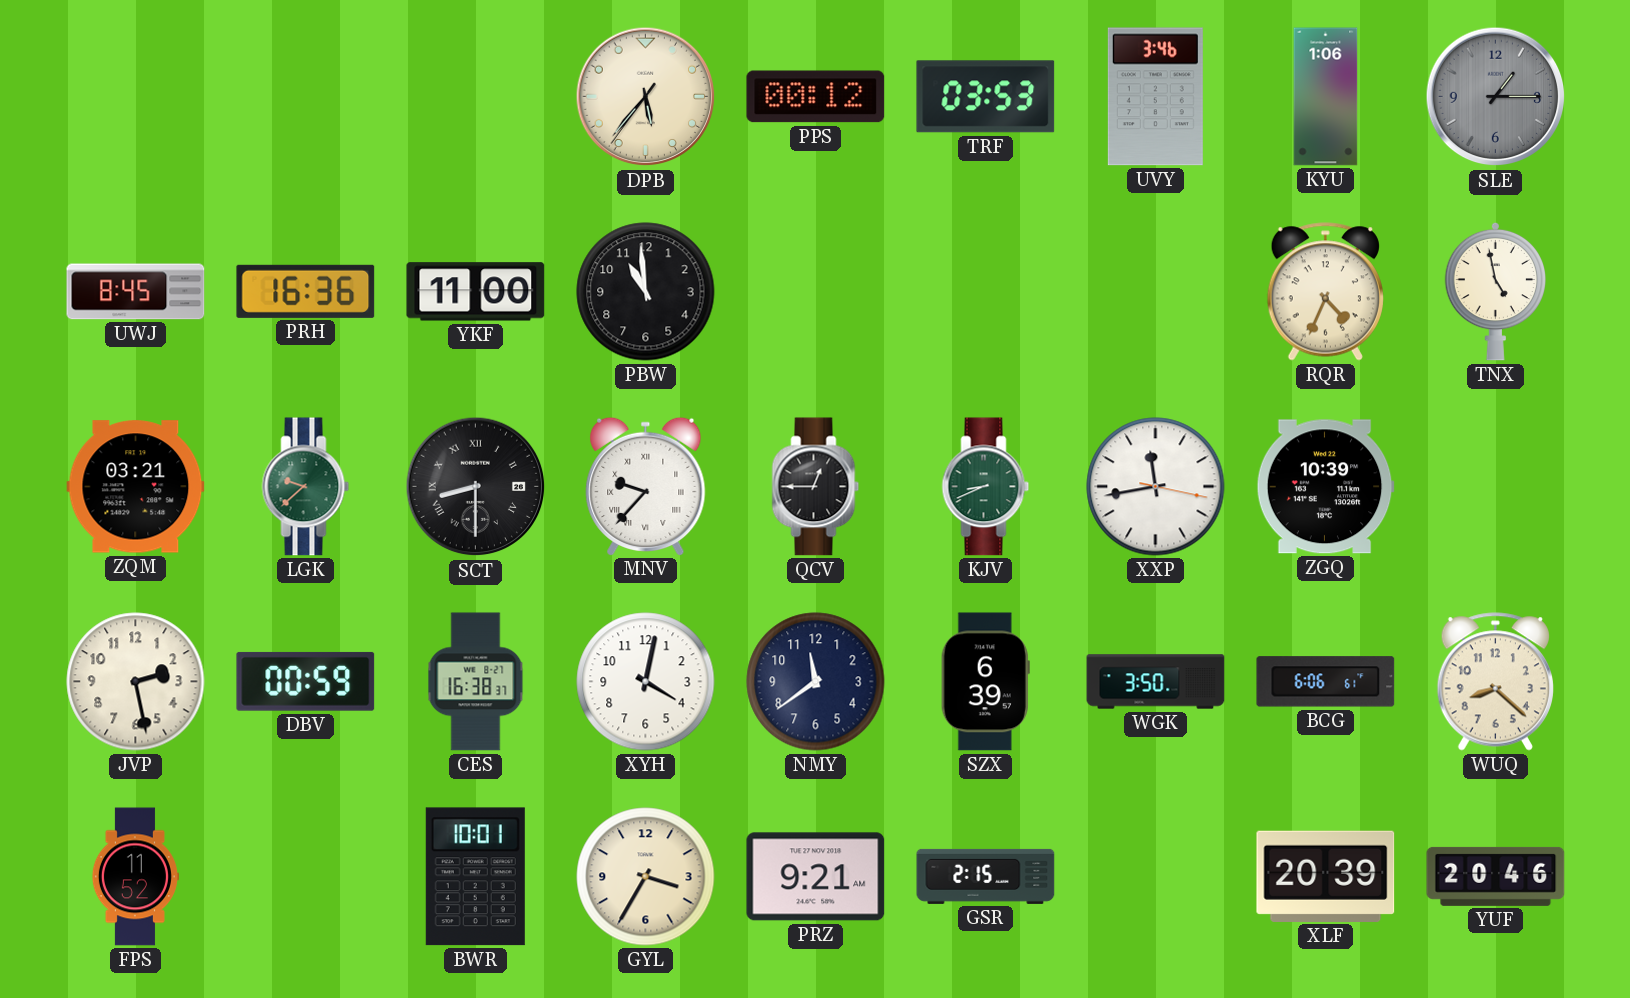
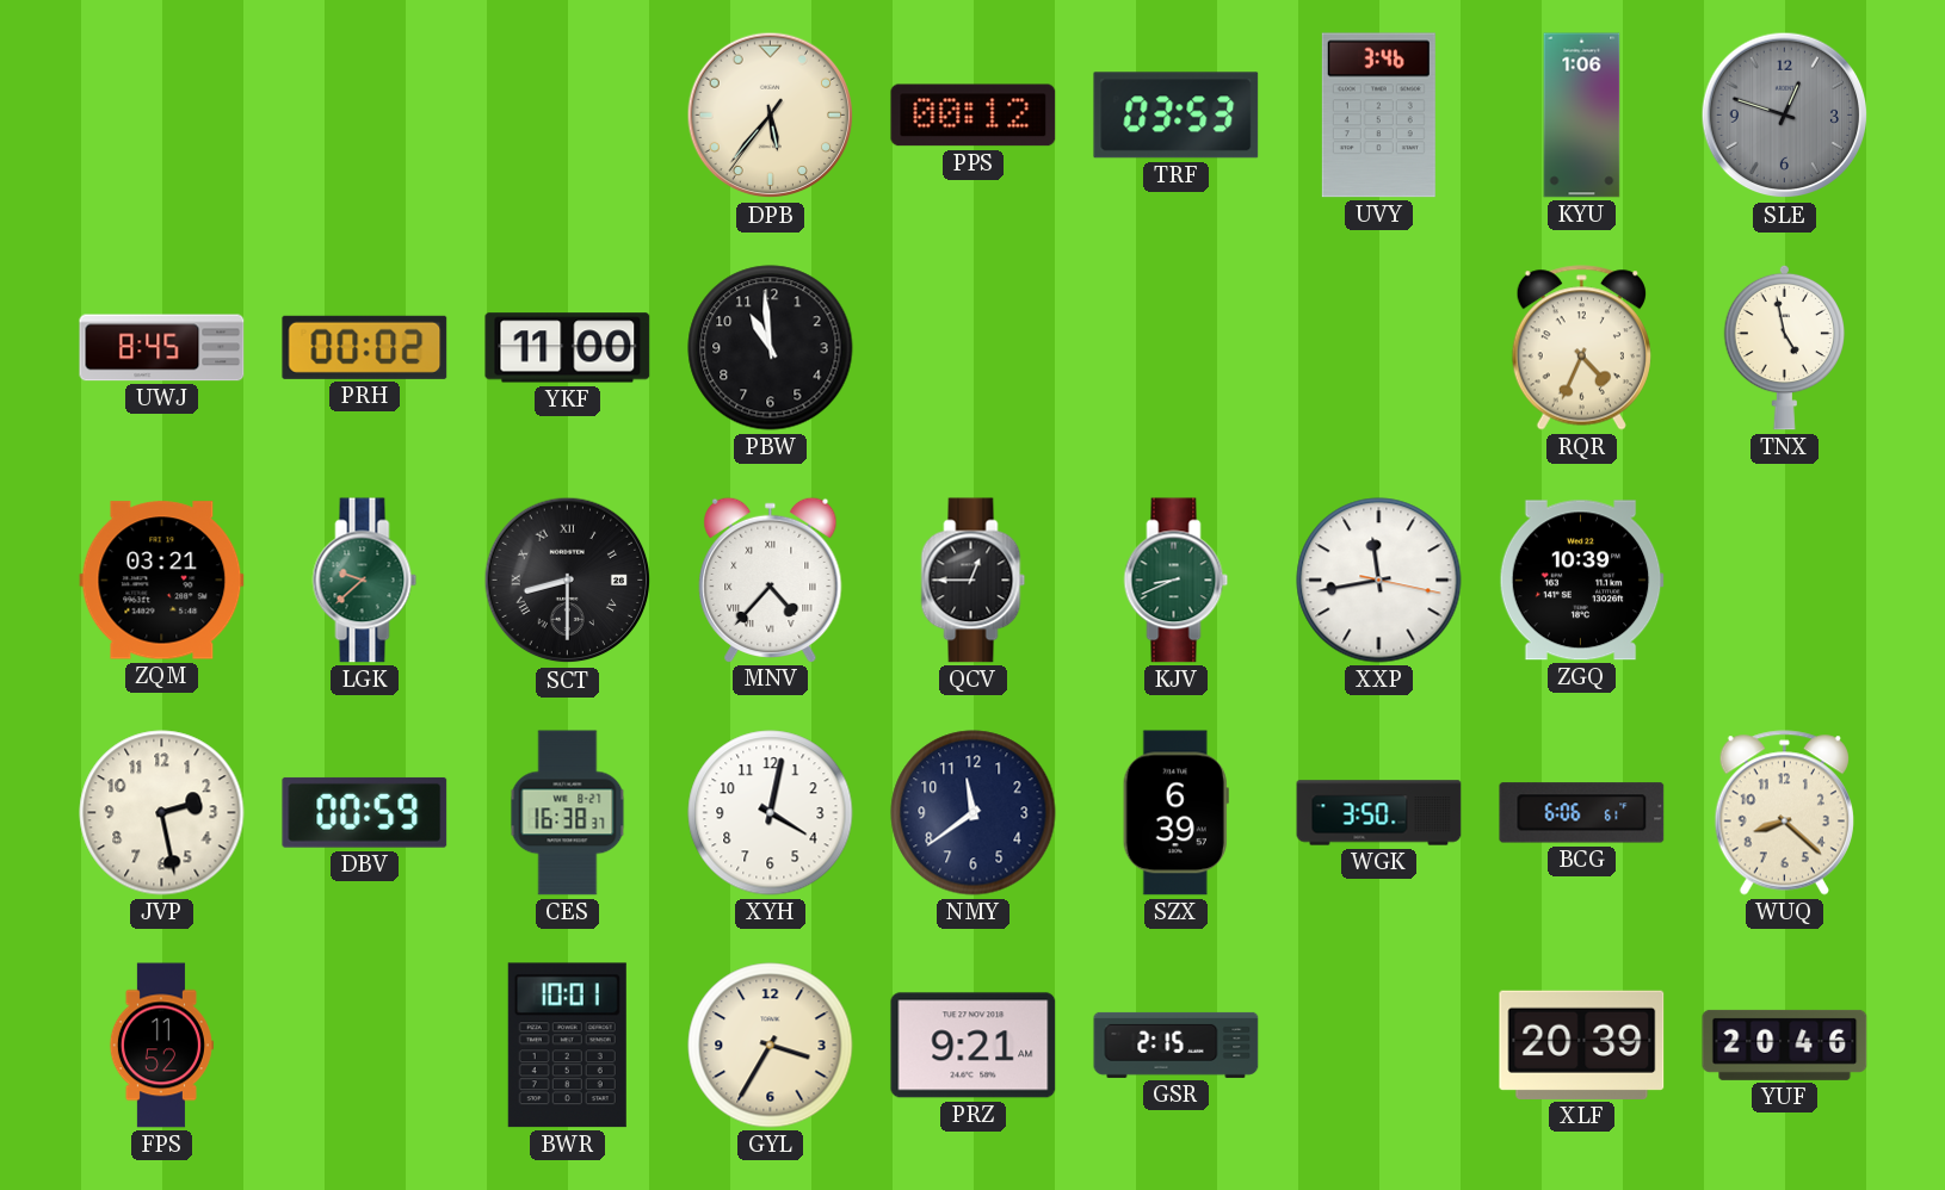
SLE: 1:15 -> 12:48
PRH: 16:36 -> 00:02
MNV: 9:37 -> 4:37
